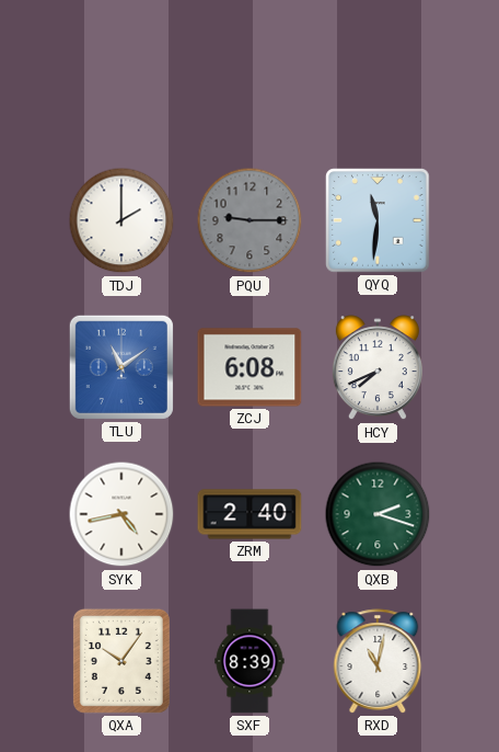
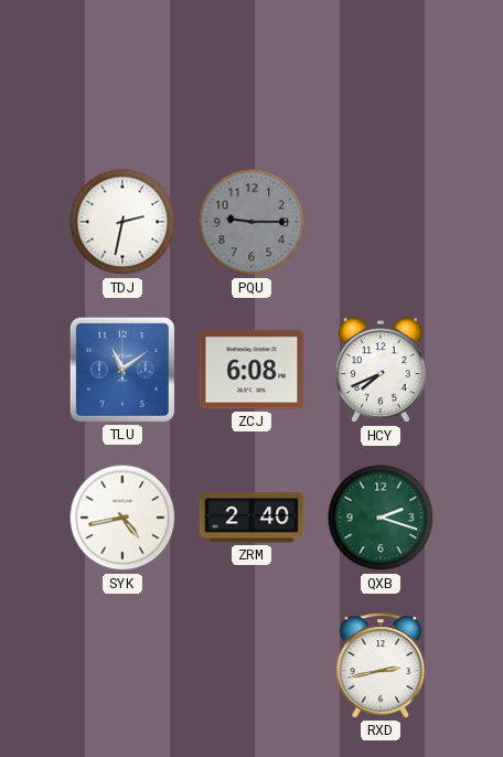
TDJ: 2:00 -> 2:32
QYQ: 11:31 -> none
QXA: 10:06 -> none
SXF: 8:39 -> none
RXD: 11:02 -> 2:43
